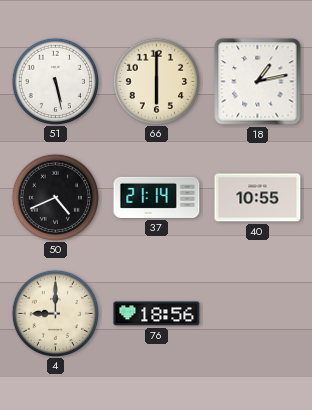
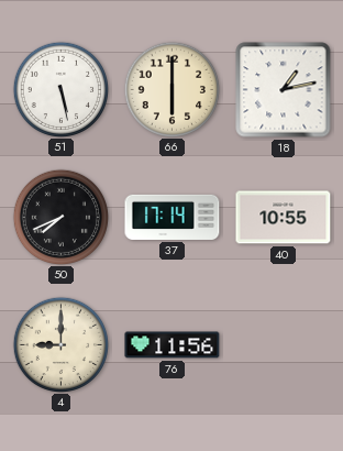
50: 4:41 -> 7:41
37: 21:14 -> 17:14
76: 18:56 -> 11:56
